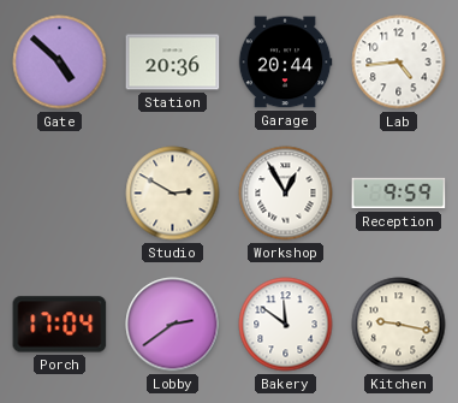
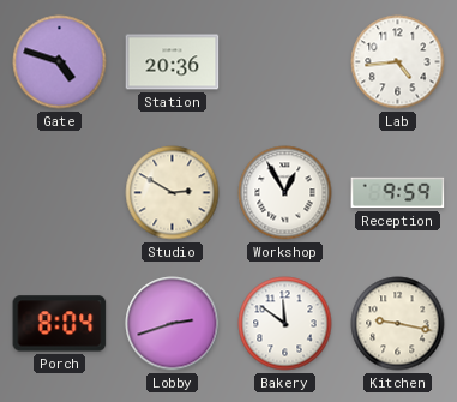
Gate: 4:52 -> 4:48
Garage: 20:44 -> none
Porch: 17:04 -> 8:04
Lobby: 2:39 -> 2:42
